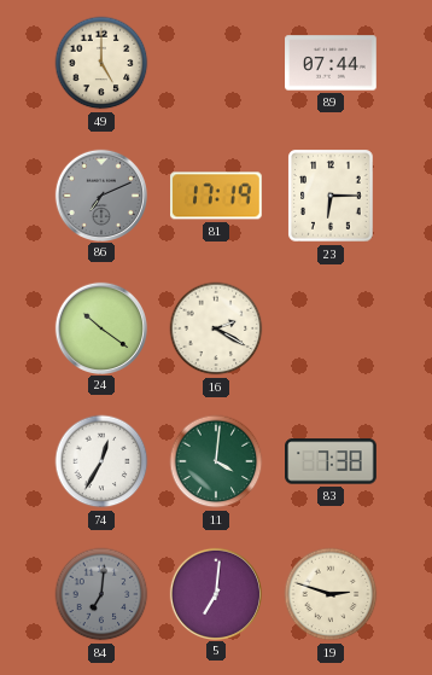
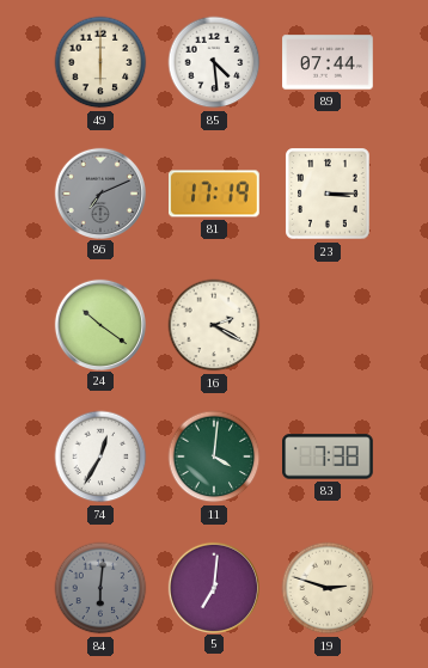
49: 5:00 -> 6:00
85: none -> 4:29
23: 6:15 -> 3:15
84: 7:01 -> 6:01
